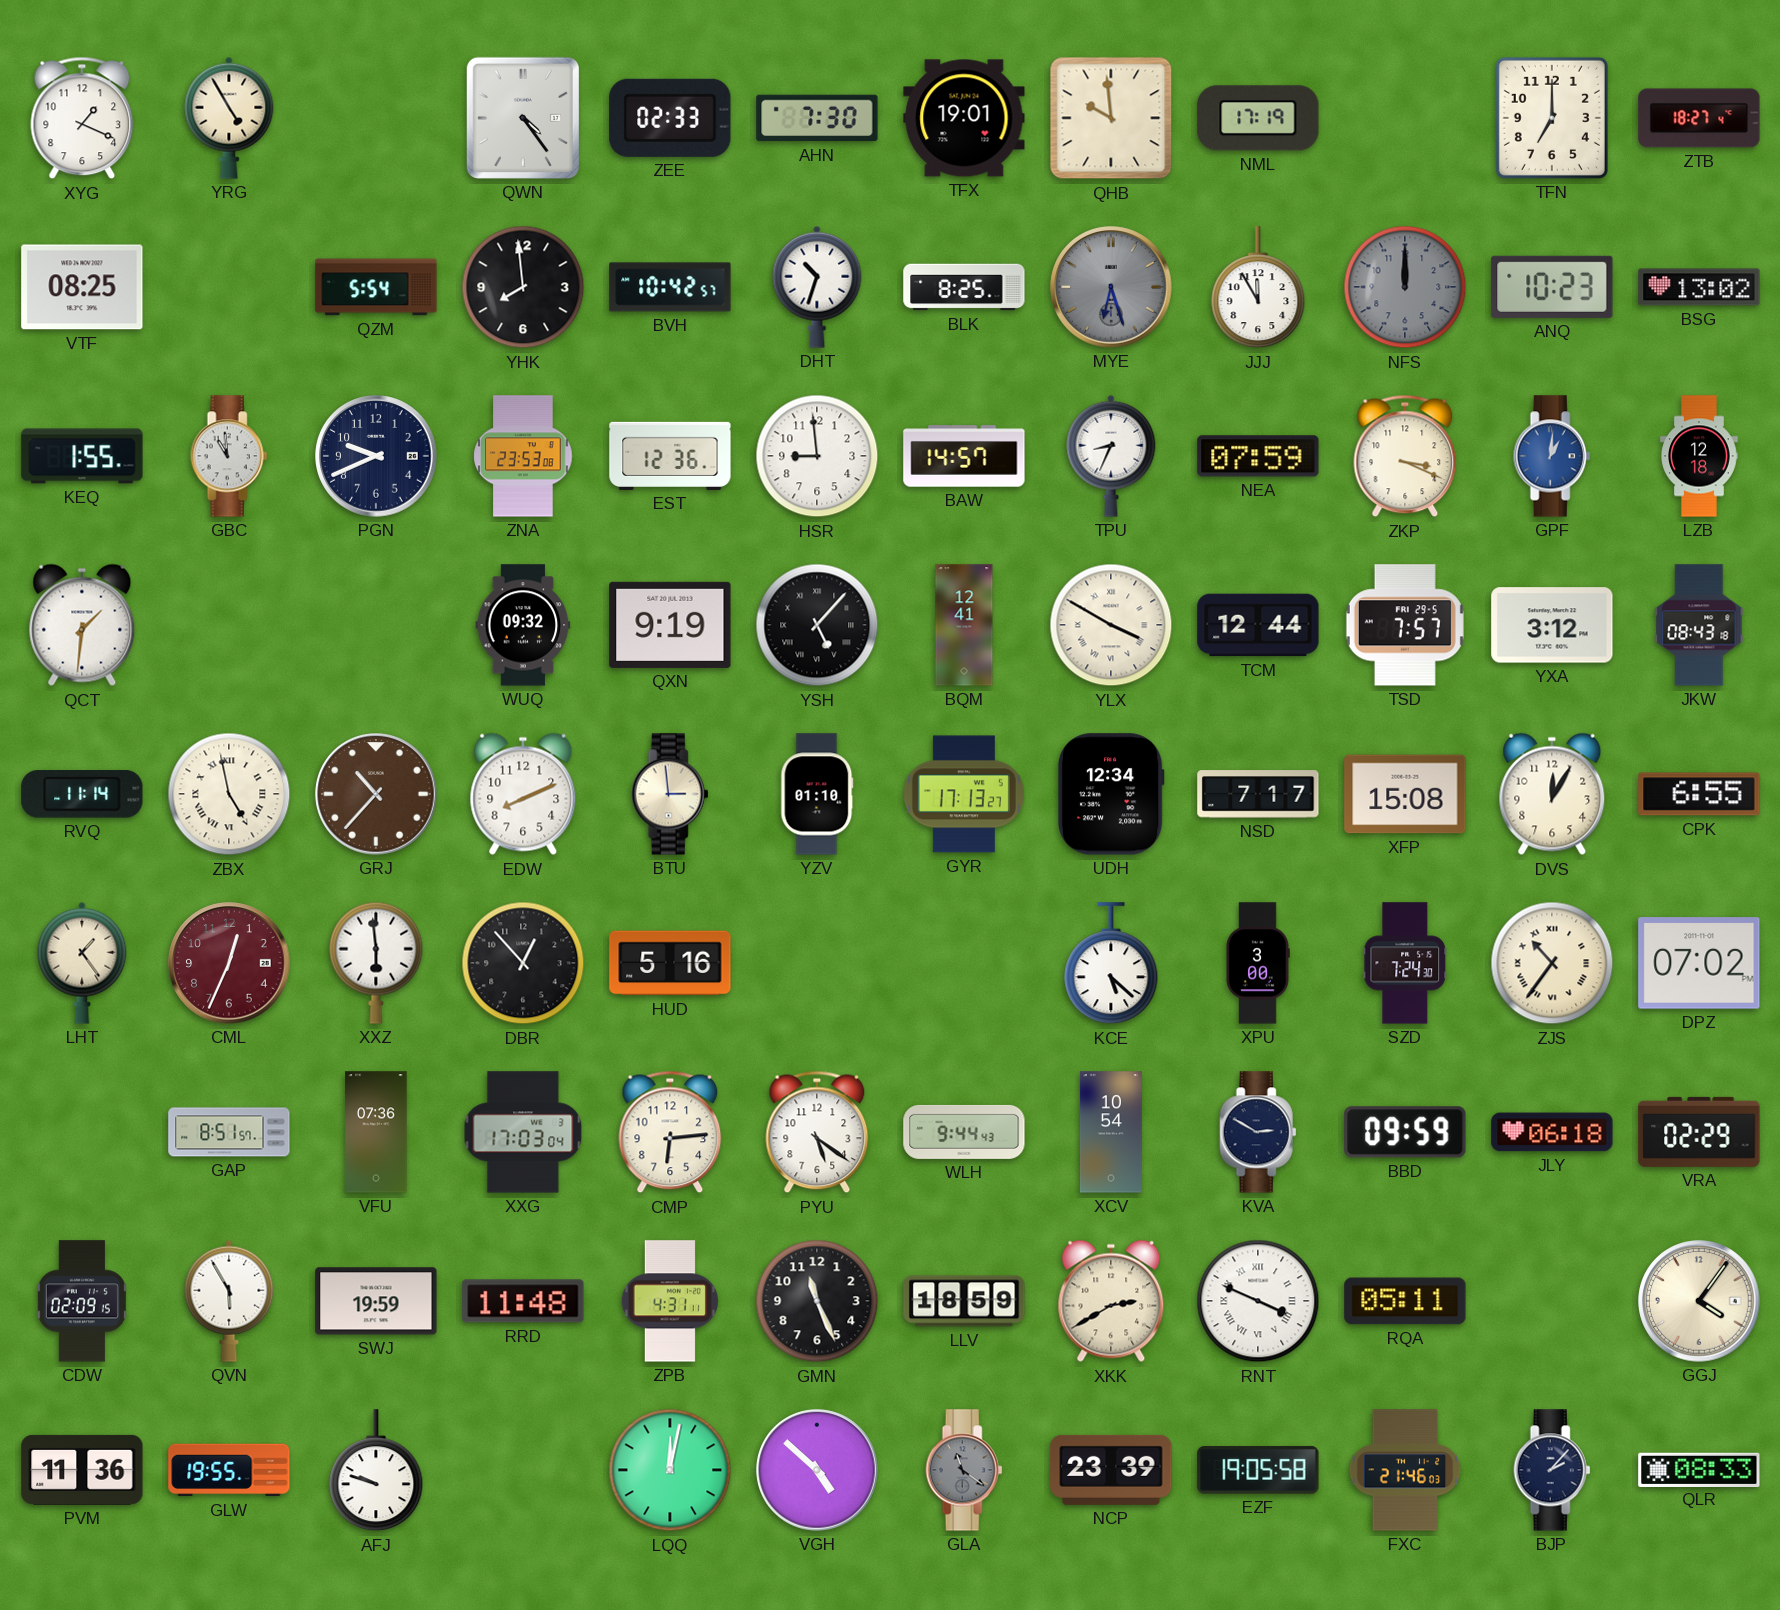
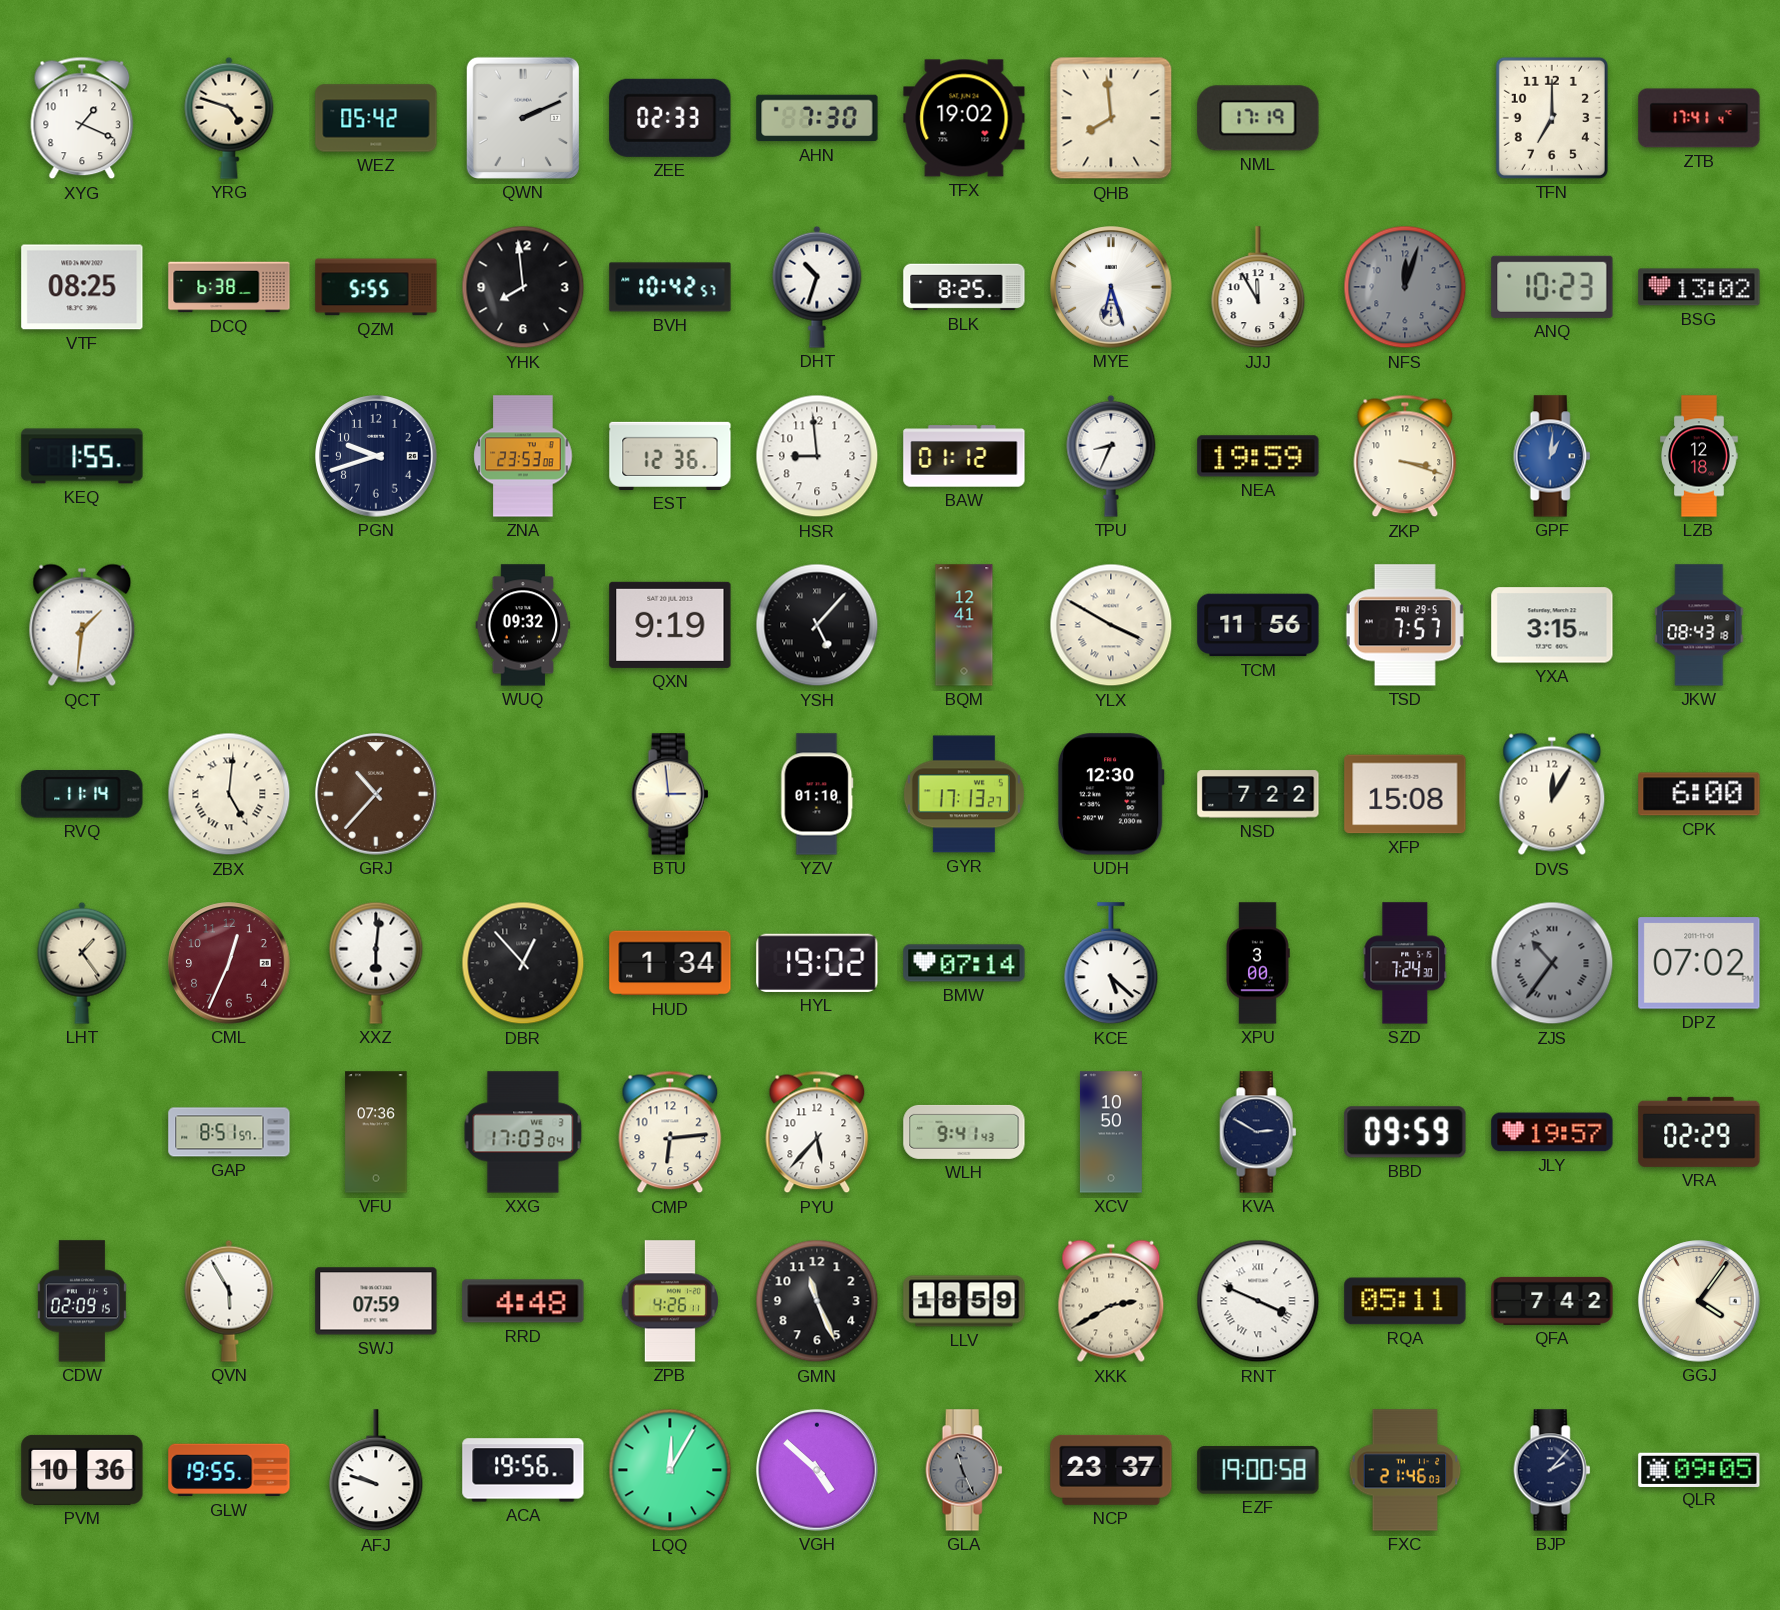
YRG: 4:55 -> 4:48
WEZ: none -> 05:42
QWN: 4:24 -> 2:11
TFX: 19:01 -> 19:02
QHB: 9:59 -> 7:59
ZTB: 18:27 -> 17:41
DCQ: none -> 6:38
QZM: 5:54 -> 5:55
MYE dial: grey -> white
NFS: 12:00 -> 12:03
GBC: 10:59 -> none
PGN: 9:41 -> 9:42
BAW: 14:57 -> 01:12
NEA: 07:59 -> 19:59
ZKP: 3:19 -> 3:18
TCM: 12:44 -> 11:56
YXA: 3:12 -> 3:15
ZBX: 4:58 -> 5:01
EDW: 8:11 -> none
UDH: 12:34 -> 12:30
NSD: 7:17 -> 7:22
CPK: 6:55 -> 6:00
XXZ: 5:59 -> 6:01
HUD: 5:16 -> 1:34
HYL: none -> 19:02
BMW: none -> 07:14
ZJS dial: cream -> grey
PYU: 5:21 -> 5:37
WLH: 9:44 -> 9:41
XCV: 10:54 -> 10:50
JLY: 06:18 -> 19:57
SWJ: 19:59 -> 07:59
RRD: 11:48 -> 4:48
ZPB: 4:31 -> 4:26
QFA: none -> 7:42
PVM: 11:36 -> 10:36
ACA: none -> 19:56
LQQ: 12:02 -> 12:05
GLA: 11:21 -> 11:26
NCP: 23:39 -> 23:37
EZF: 19:05 -> 19:00
QLR: 08:33 -> 09:05
